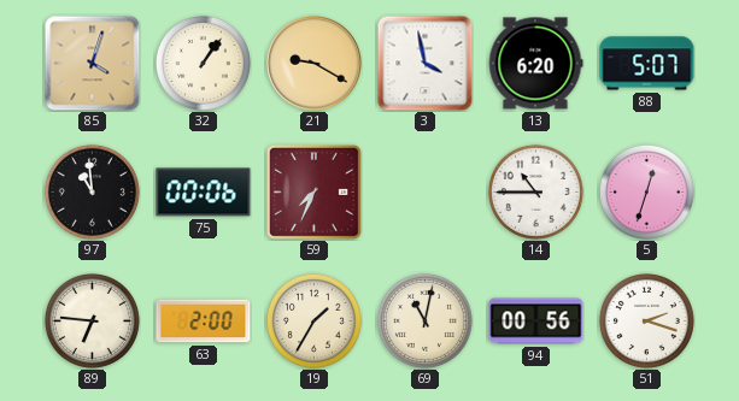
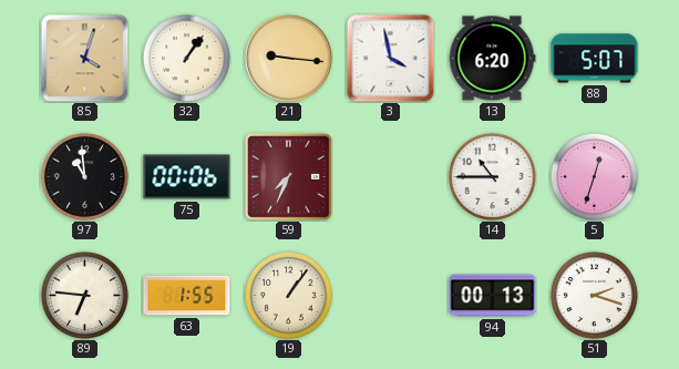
21: 9:20 -> 9:16
63: 2:00 -> 1:55
19: 1:35 -> 1:06
69: 11:02 -> none
94: 00:56 -> 00:13
